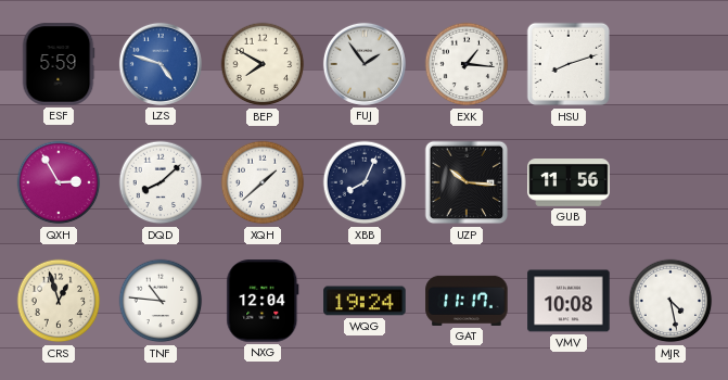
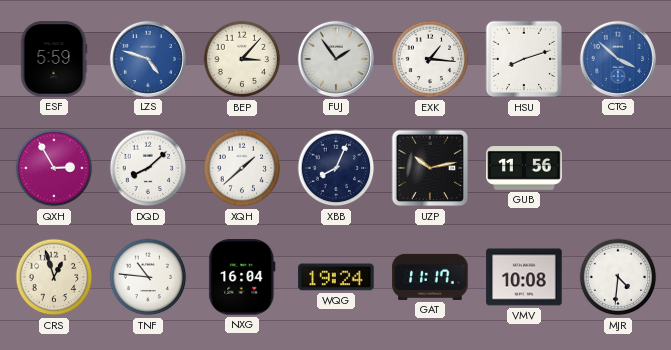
BEP: 7:50 -> 3:07
CTG: none -> 3:52
UZP: 10:16 -> 10:13
NXG: 12:04 -> 16:04
MJR: 4:28 -> 4:31
